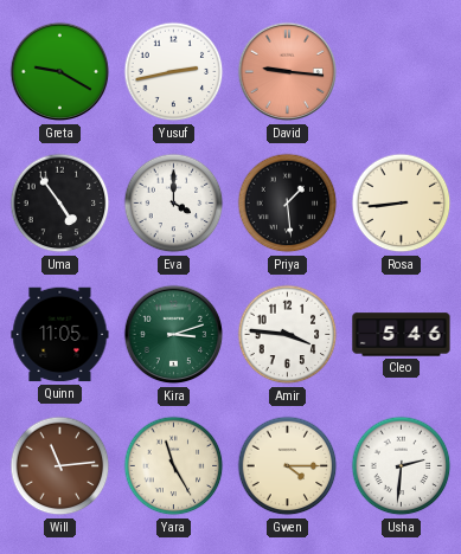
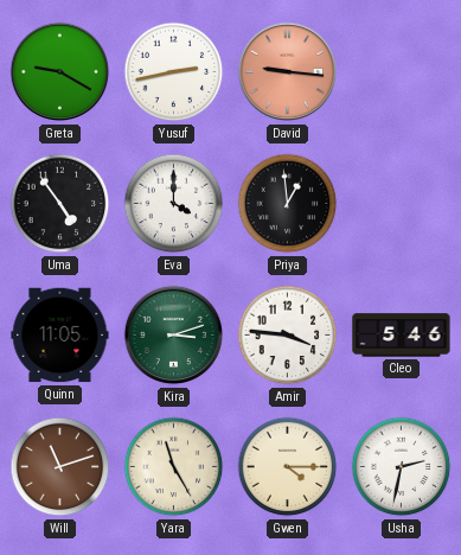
Priya: 1:29 -> 12:59
Rosa: 8:44 -> none
Will: 11:14 -> 11:12
Usha: 2:31 -> 2:32
